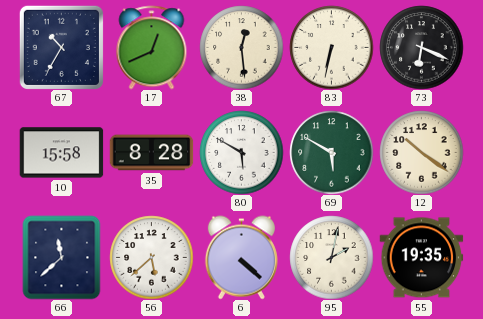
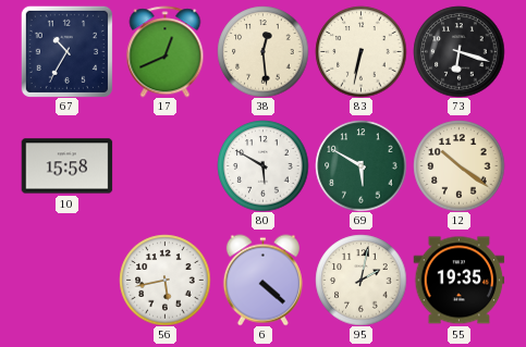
73: 6:19 -> 6:18
35: 8:28 -> none
66: 11:38 -> none
56: 5:38 -> 5:43
